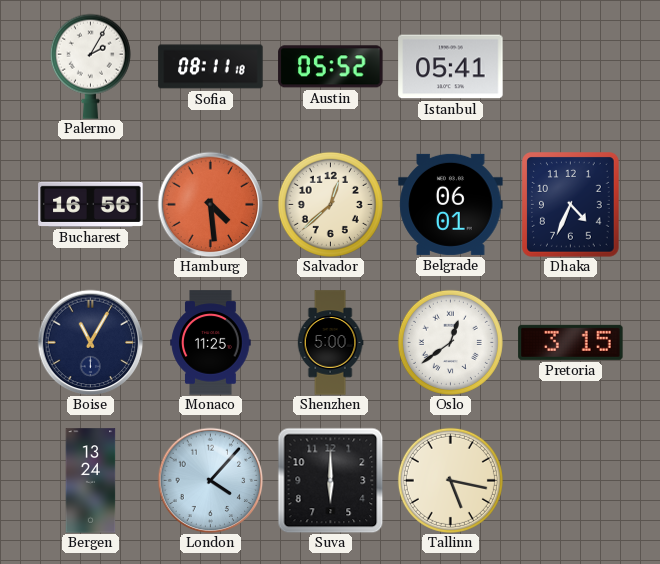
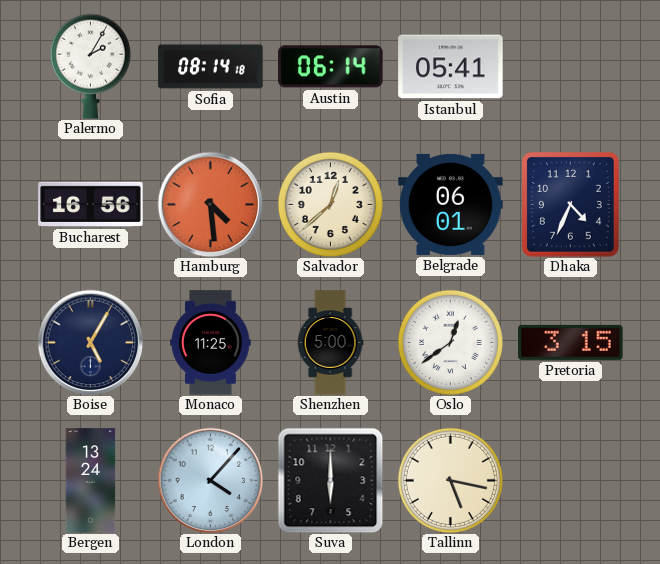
Sofia: 08:11 -> 08:14
Austin: 05:52 -> 06:14
Boise: 11:05 -> 5:05
